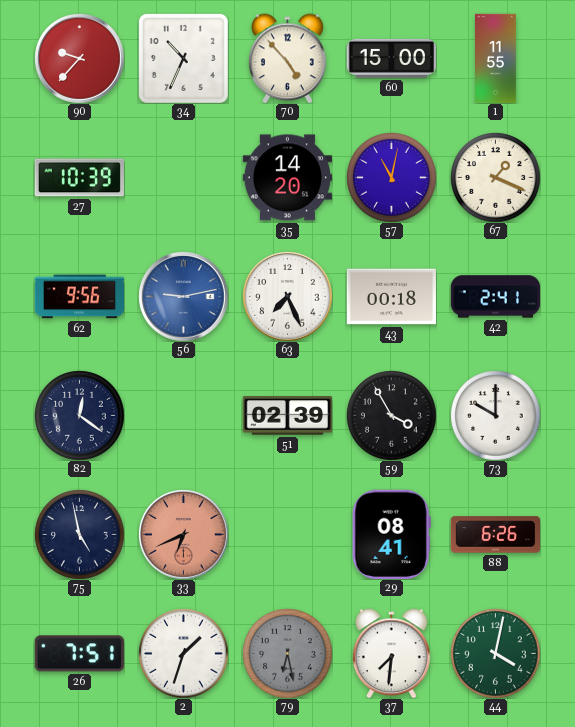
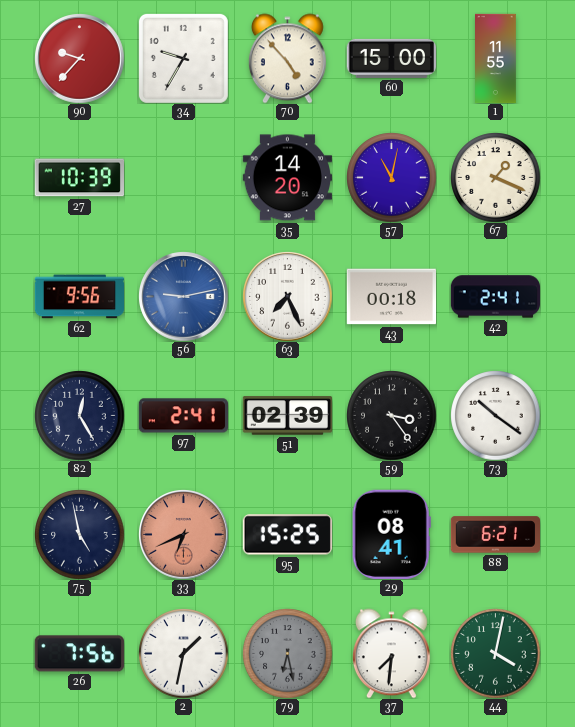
34: 10:34 -> 9:35
82: 12:21 -> 12:25
97: none -> 2:41
59: 3:55 -> 3:24
73: 10:00 -> 10:21
95: none -> 15:25
88: 6:26 -> 6:21
26: 7:51 -> 7:56
2: 1:33 -> 1:32
